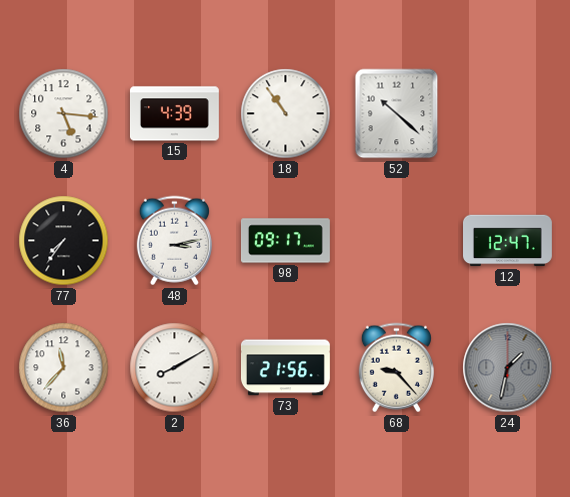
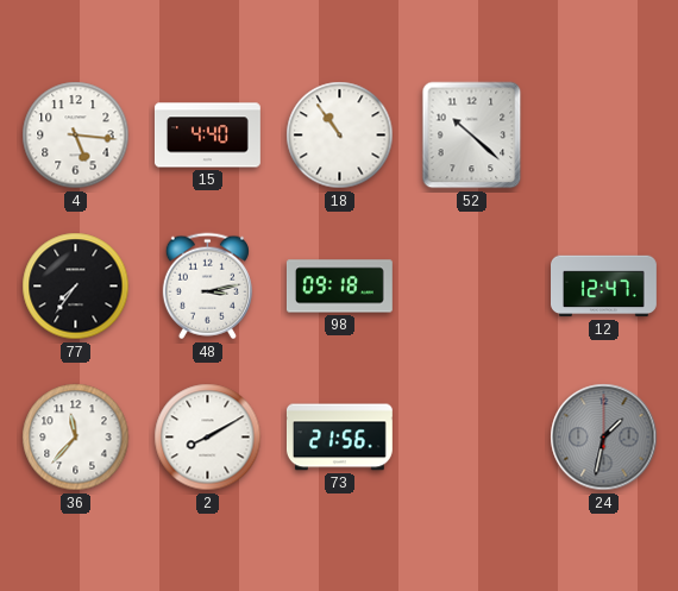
15: 4:39 -> 4:40
98: 09:17 -> 09:18
68: 9:23 -> none
